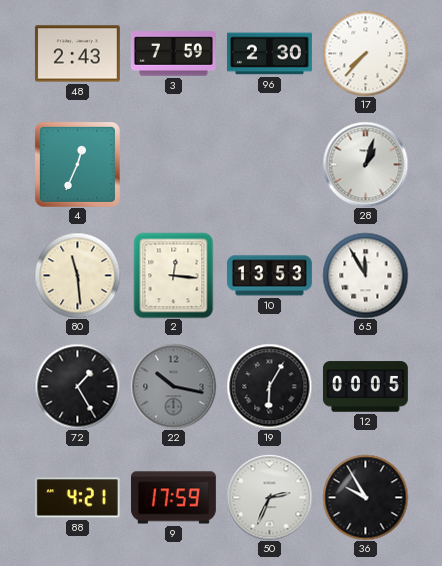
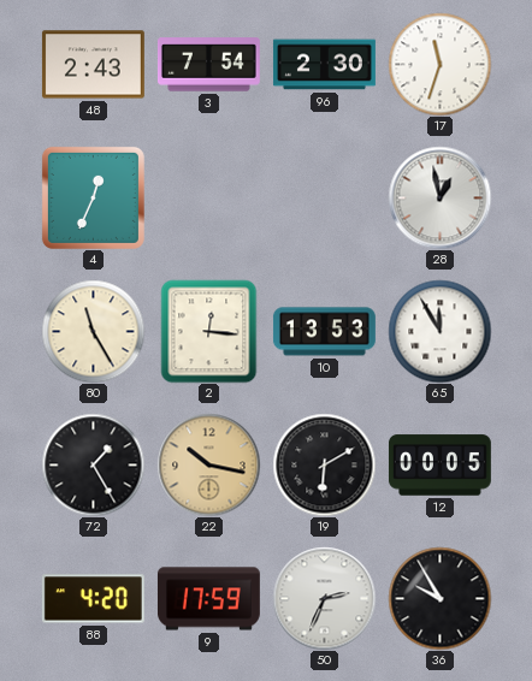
3: 7:59 -> 7:54
17: 7:37 -> 11:33
28: 1:03 -> 12:58
80: 11:29 -> 11:25
22 dial: grey -> champagne
19: 6:05 -> 6:10
88: 4:21 -> 4:20
